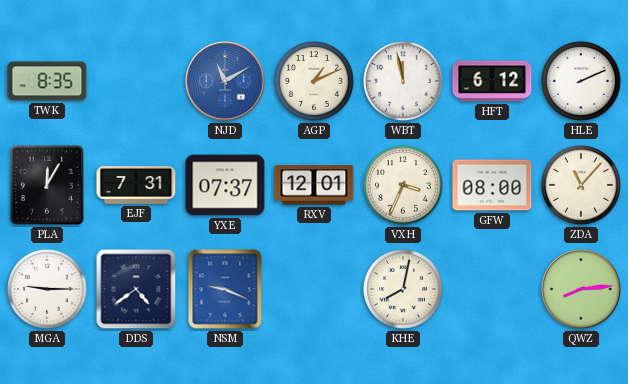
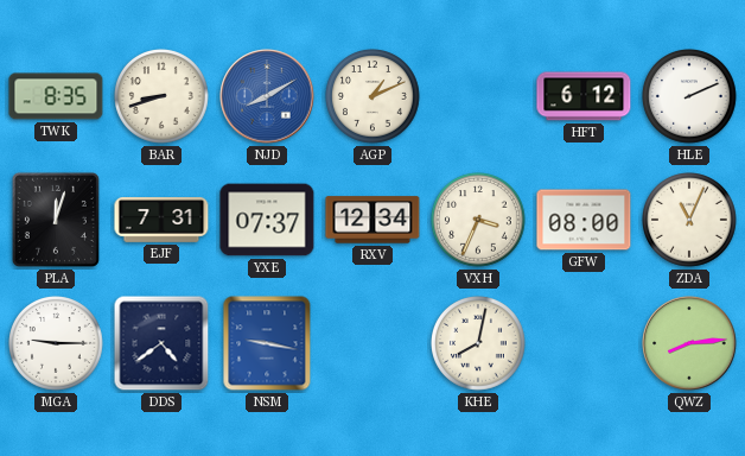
BAR: none -> 8:42
NJD: 11:10 -> 8:10
WBT: 11:58 -> none
PLA: 12:05 -> 12:03
RXV: 12:01 -> 12:34
ZDA: 11:07 -> 11:04
NSM: 9:19 -> 9:17
